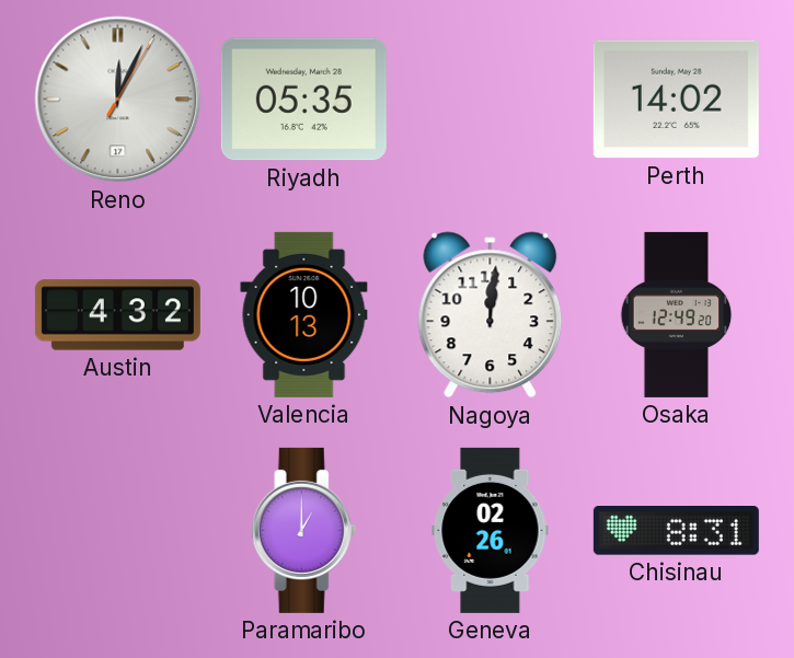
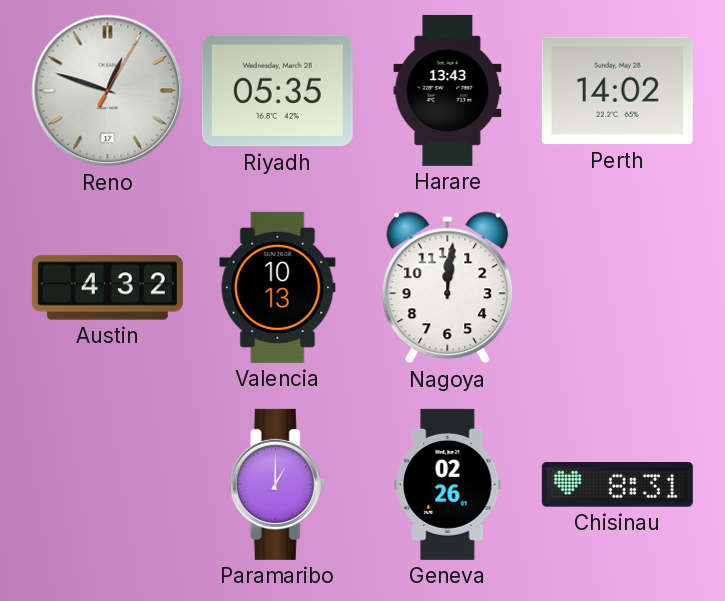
Reno: 12:04 -> 12:48
Harare: none -> 13:43
Osaka: 12:49 -> none
